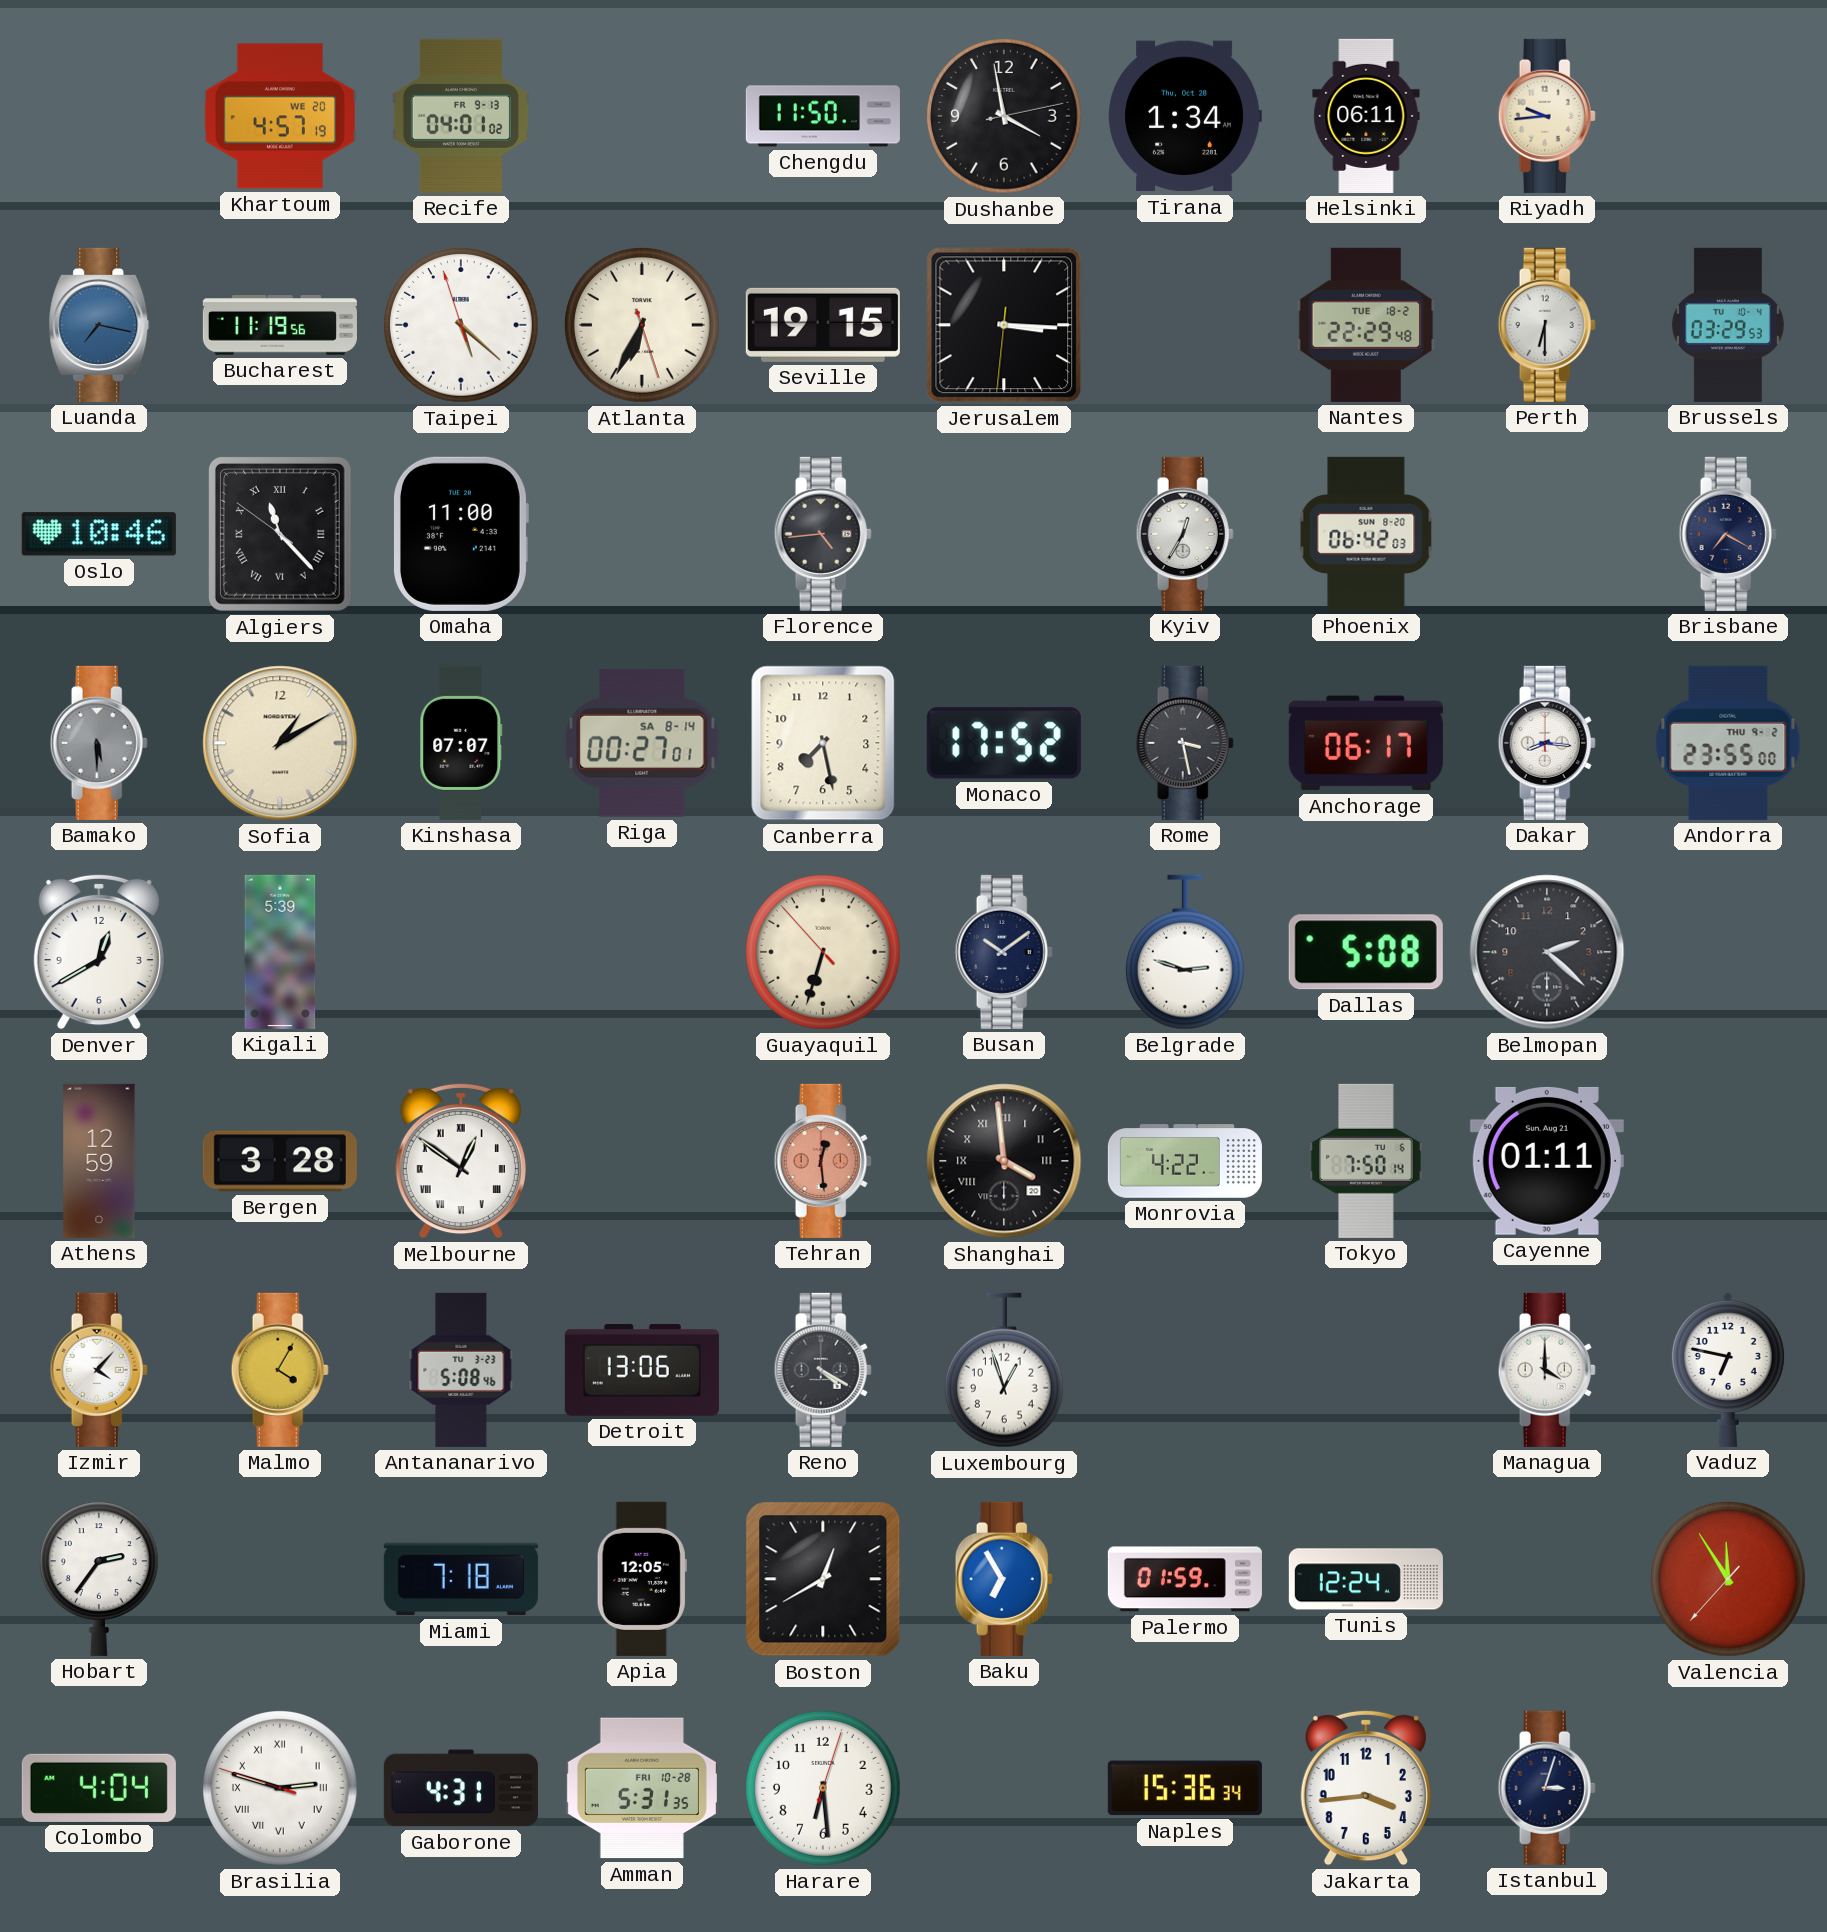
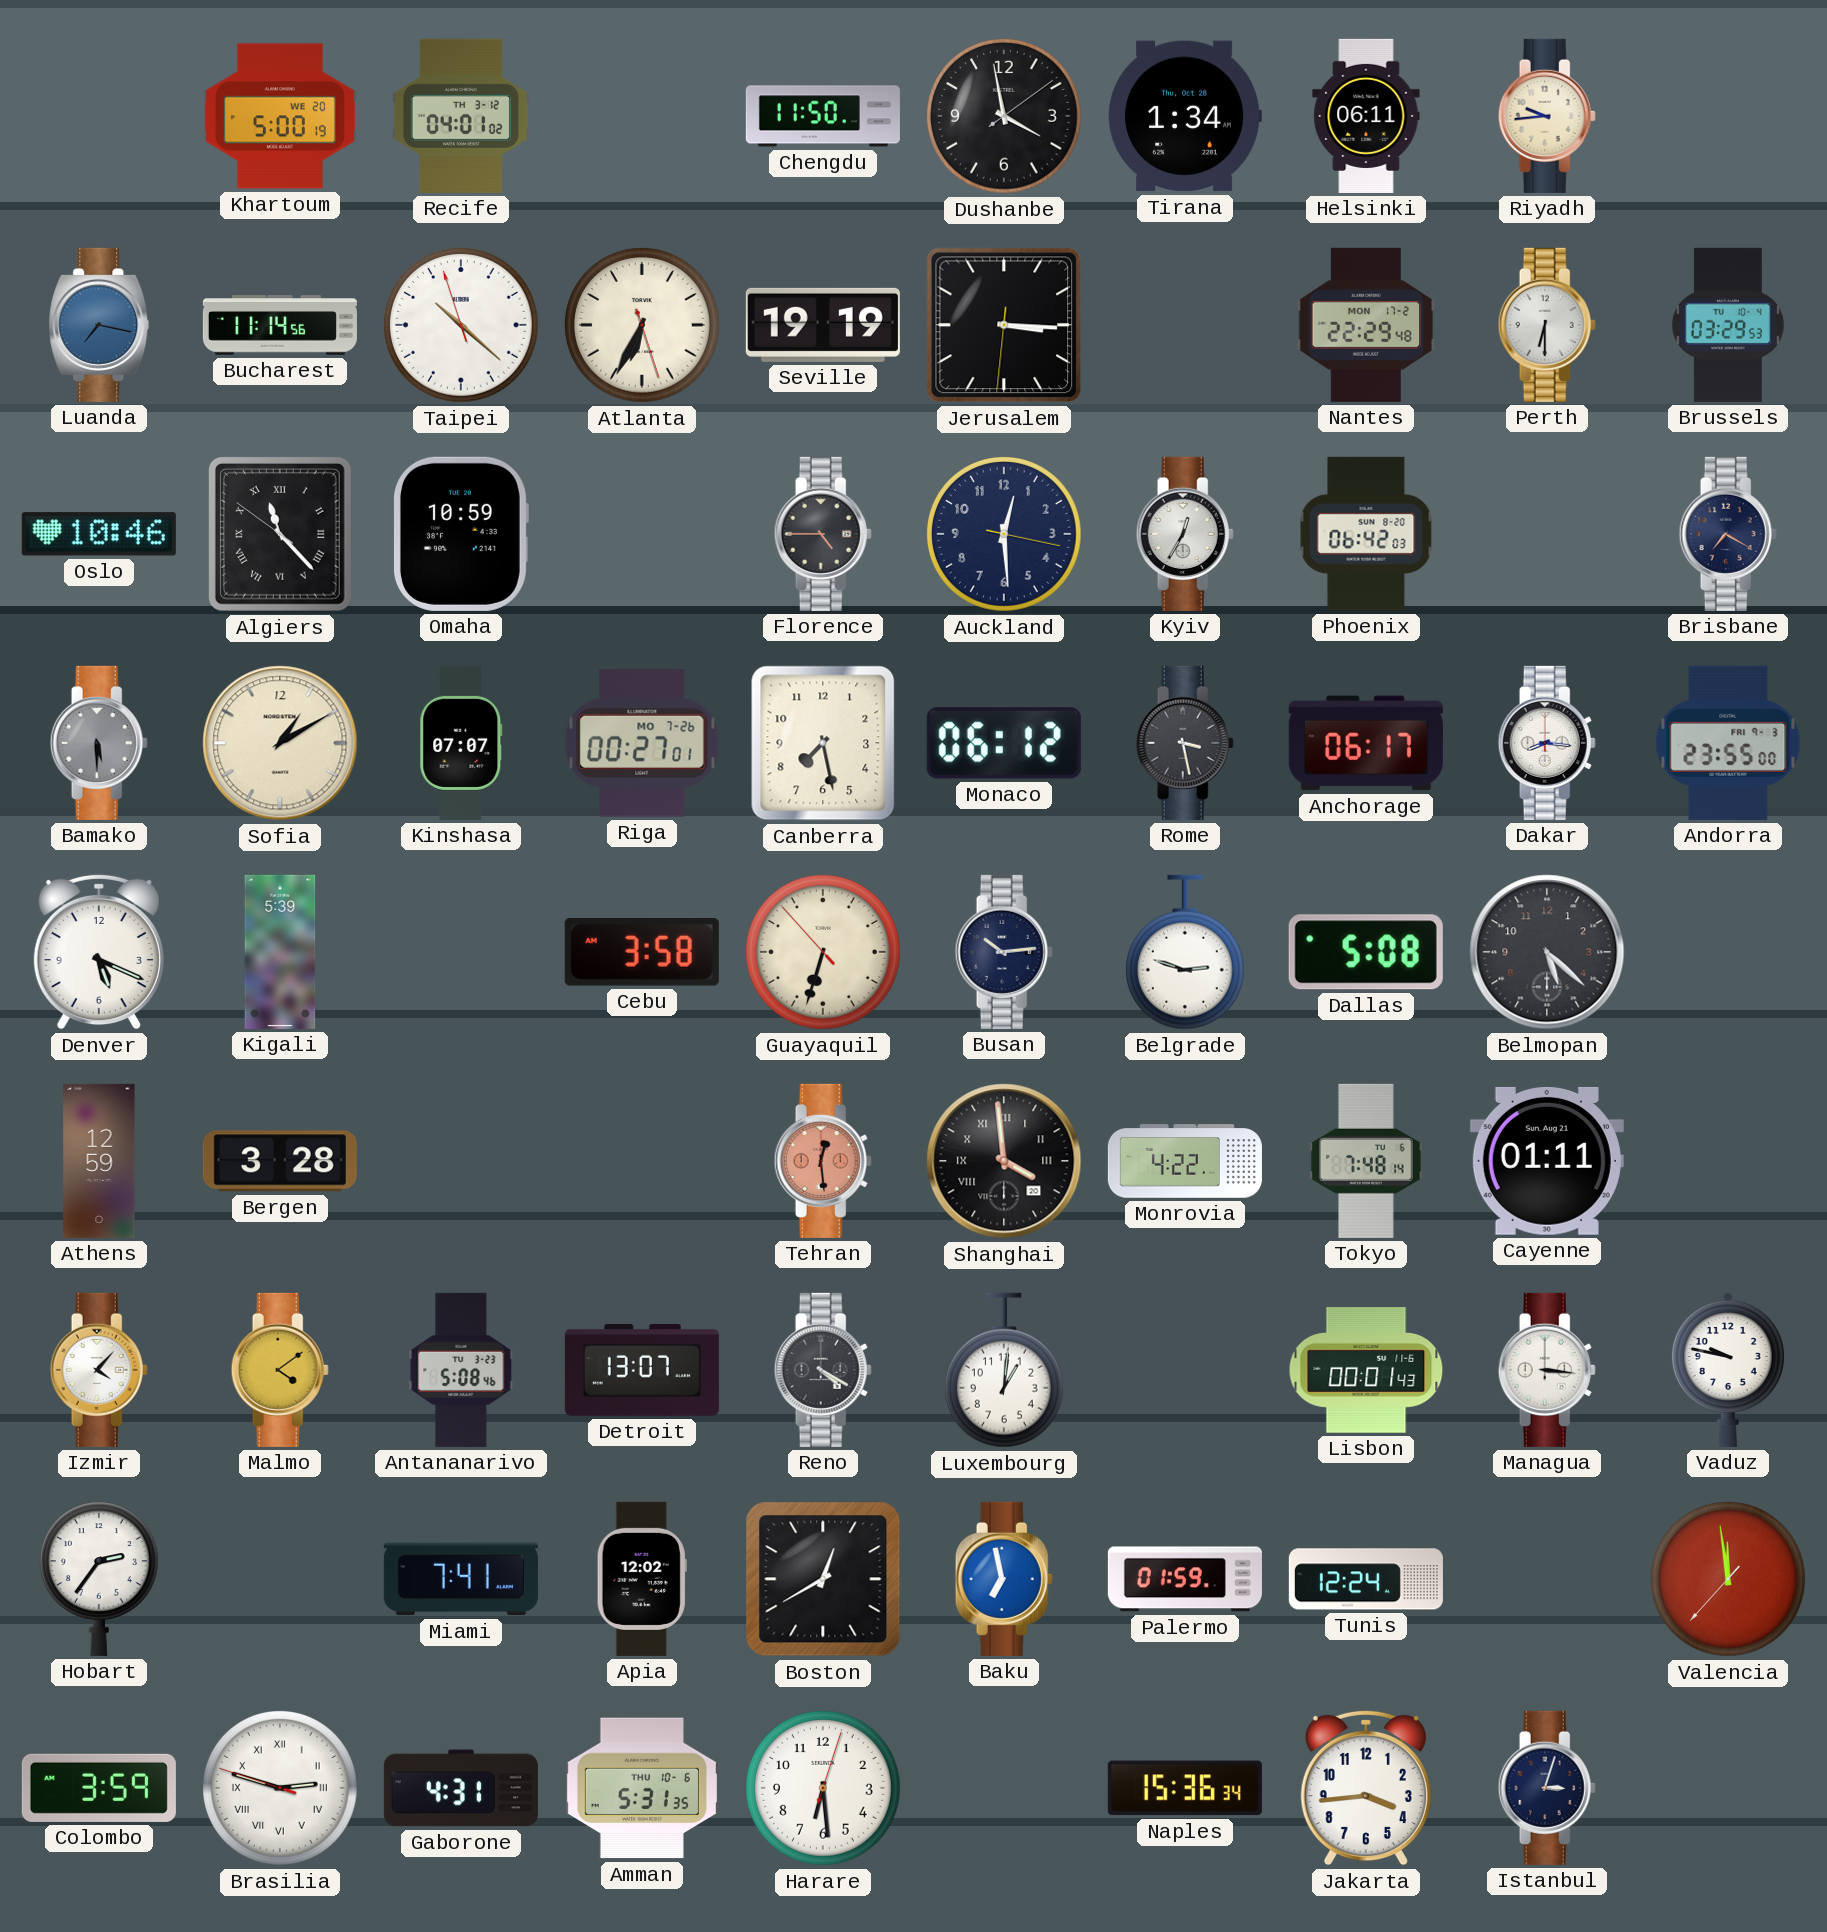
Khartoum: 4:57 -> 5:00
Recife date: FR 9-13 -> TH 3-12
Dushanbe: 3:58:13 -> 3:58:09
Bucharest: 11:19 -> 11:14
Taipei: 5:21 -> 10:21
Seville: 19:15 -> 19:19
Nantes date: TUE 18-2 -> MON 17-2
Omaha: 11:00 -> 10:59
Florence: 4:44 -> 4:45
Auckland: none -> 12:29
Riga date: SA 8-14 -> MO 7-26
Monaco: 17:52 -> 06:12
Andorra date: THU 9-2 -> FRI 9-3
Denver: 12:40 -> 5:19
Cebu: none -> 3:58
Busan: 10:09 -> 10:14
Belmopan: 2:22 -> 5:22
Melbourne: 12:51 -> none
Tokyo: 7:50 -> 7:48
Malmo: 4:05 -> 4:09
Detroit: 13:06 -> 13:07
Luxembourg: 12:57 -> 1:01
Lisbon: none -> 00:01
Managua: 4:00 -> 3:16
Vaduz: 6:47 -> 9:47
Miami: 7:18 -> 7:41
Apia: 12:05 -> 12:02
Baku: 6:55 -> 6:58
Valencia: 11:54 -> 11:58
Colombo: 4:04 -> 3:59
Amman date: FRI 10-28 -> THU 10-6
